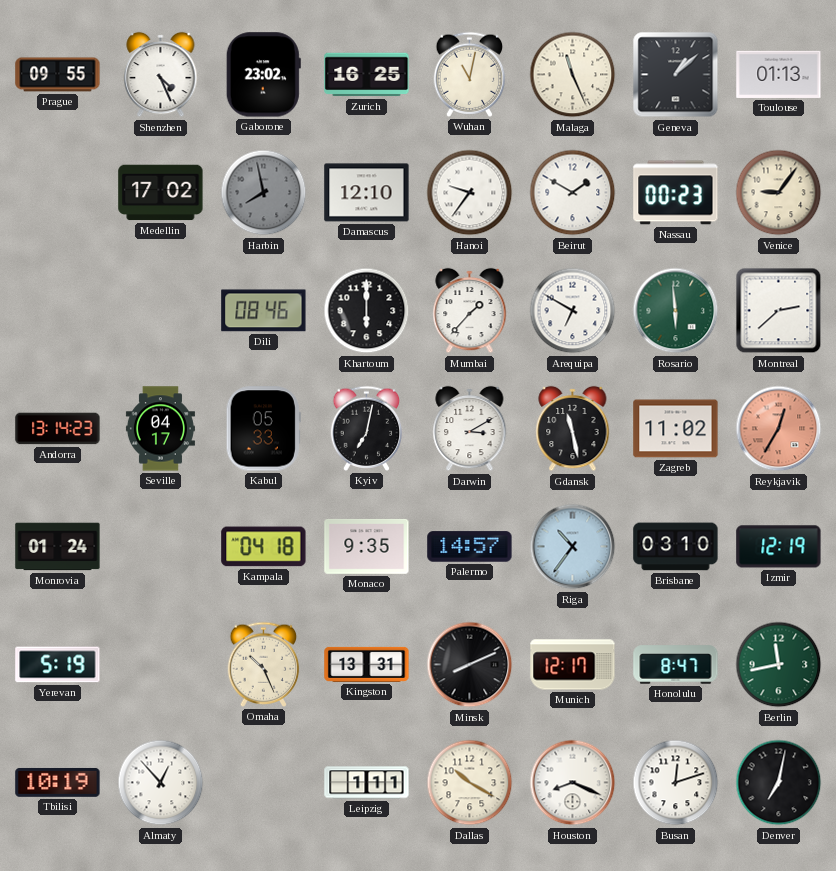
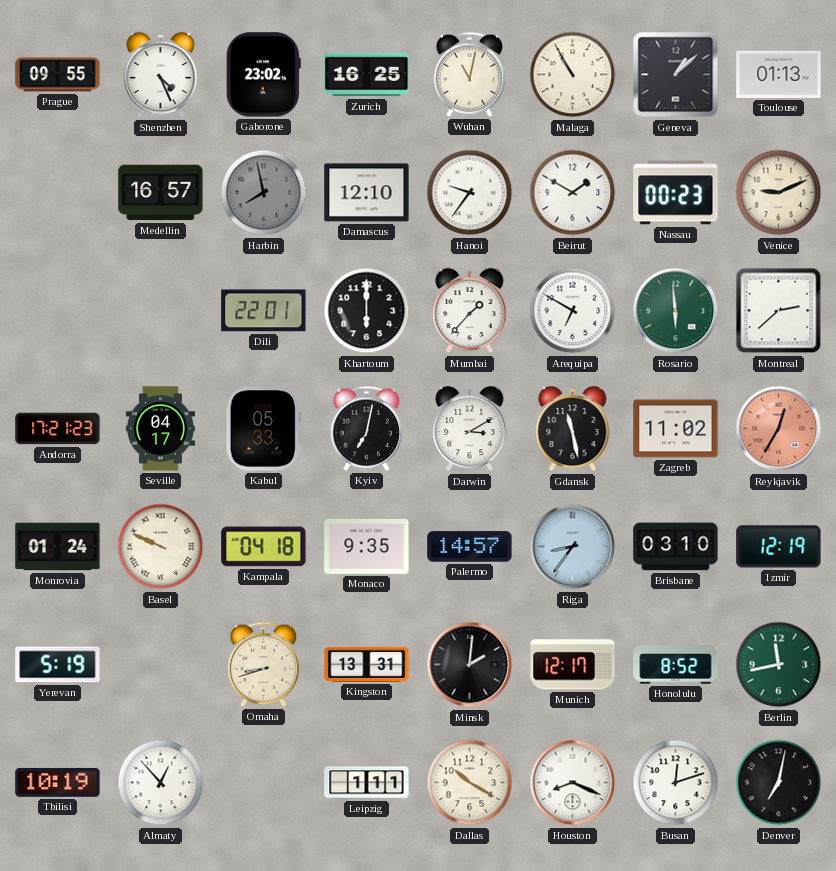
Malaga: 11:26 -> 10:55
Medellin: 17:02 -> 16:57
Venice: 9:06 -> 9:11
Dili: 08:46 -> 22:01
Andorra: 13:14 -> 17:21
Basel: none -> 9:49
Riga: 10:36 -> 8:36
Omaha: 10:26 -> 8:42
Minsk: 8:11 -> 2:01
Honolulu: 8:47 -> 8:52
